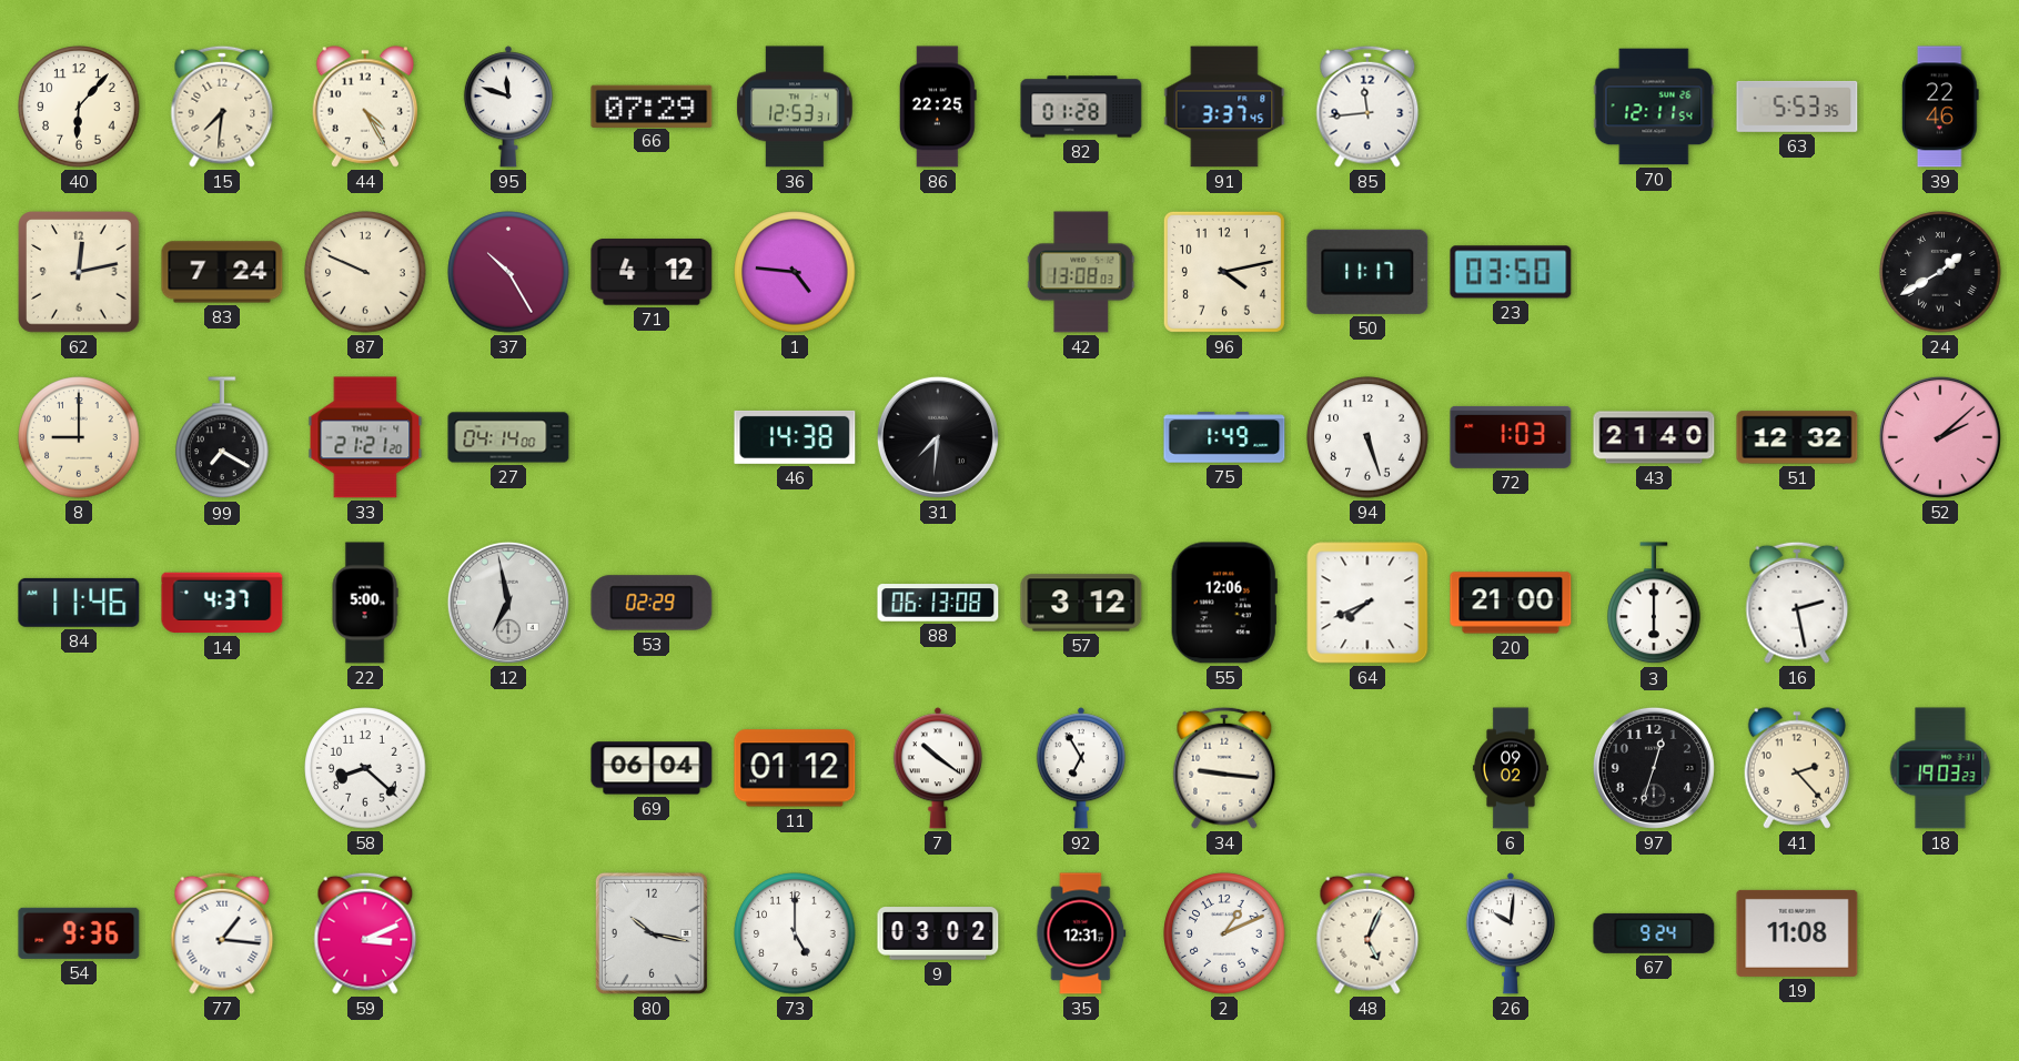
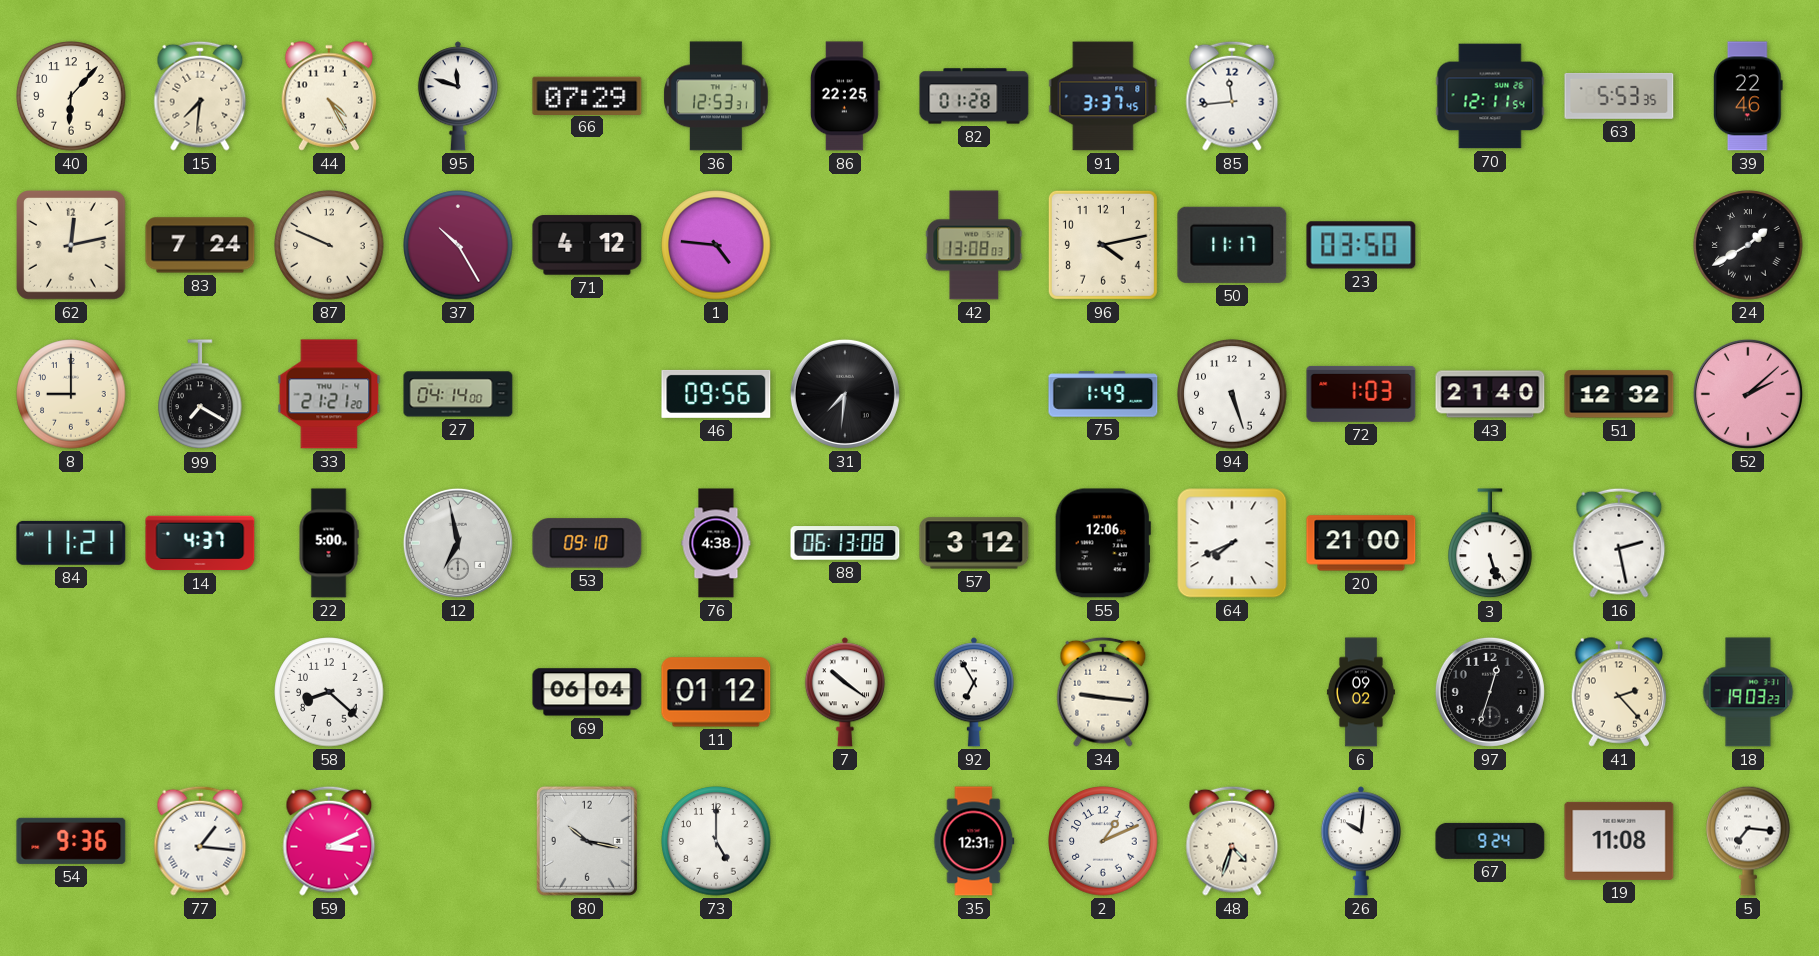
46: 14:38 -> 09:56
84: 11:46 -> 11:21
53: 02:29 -> 09:10
76: none -> 4:38
3: 6:00 -> 5:27
9: 03:02 -> none
48: 5:04 -> 4:33
5: none -> 7:16
